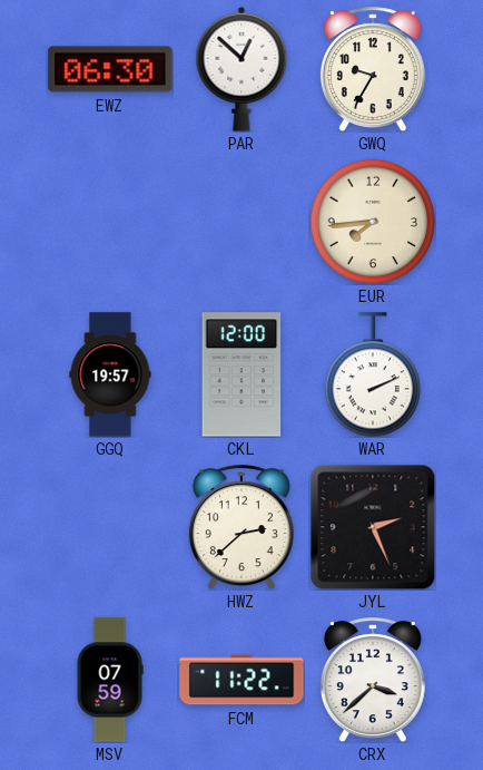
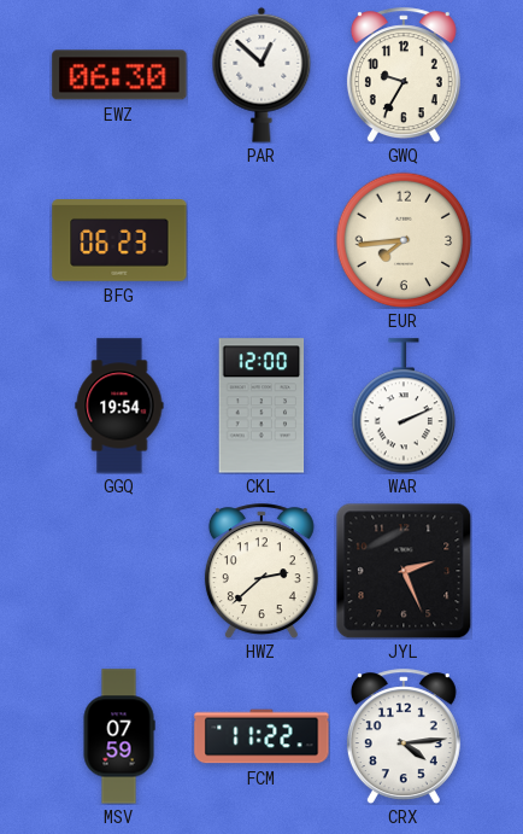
BFG: none -> 06:23
GGQ: 19:57 -> 19:54
CRX: 3:38 -> 4:14
